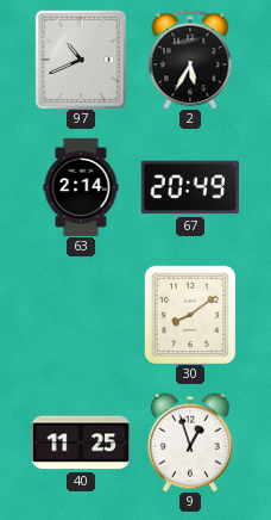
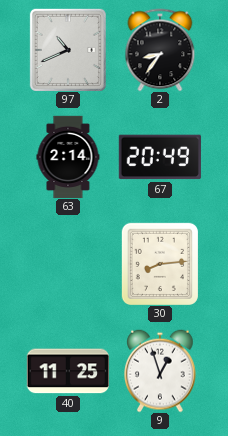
2: 5:35 -> 8:36
30: 8:09 -> 8:14
